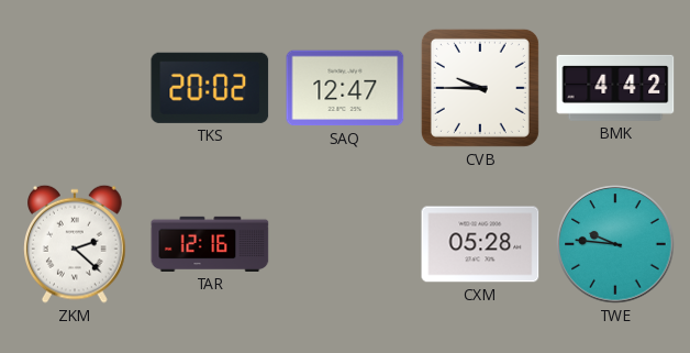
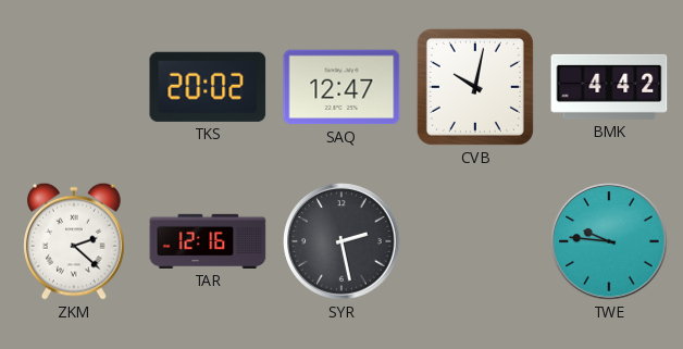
CVB: 9:45 -> 10:02
SYR: none -> 2:28
CXM: 05:28 -> none
